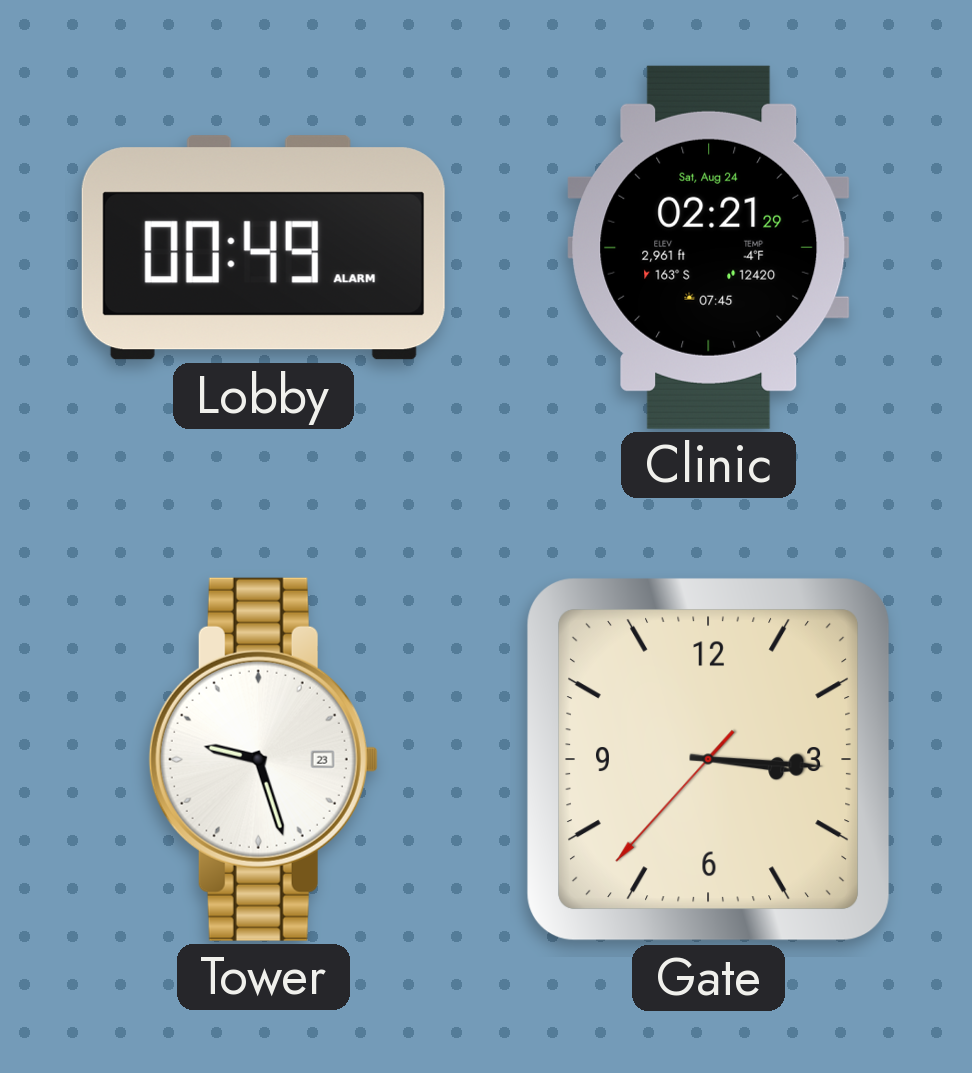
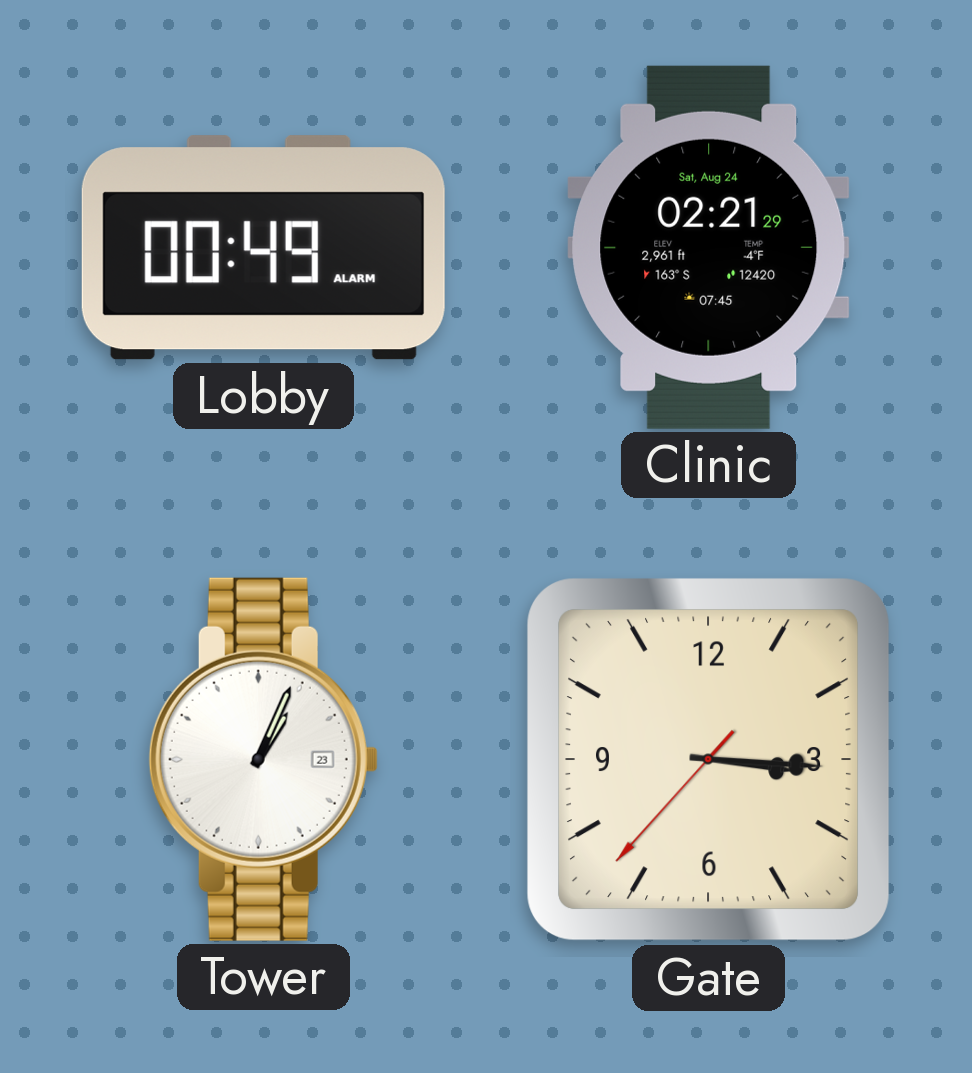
Tower: 9:27 -> 1:04
